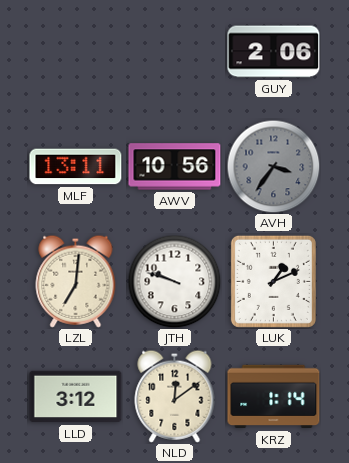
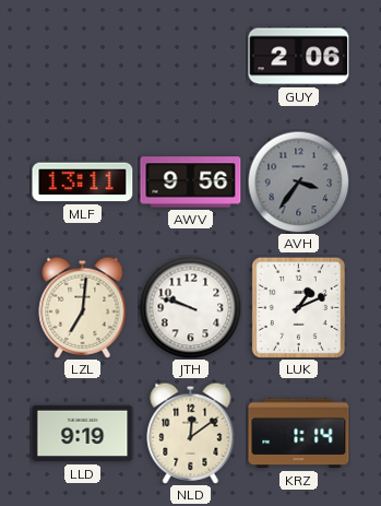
AWV: 10:56 -> 9:56
LLD: 3:12 -> 9:19
